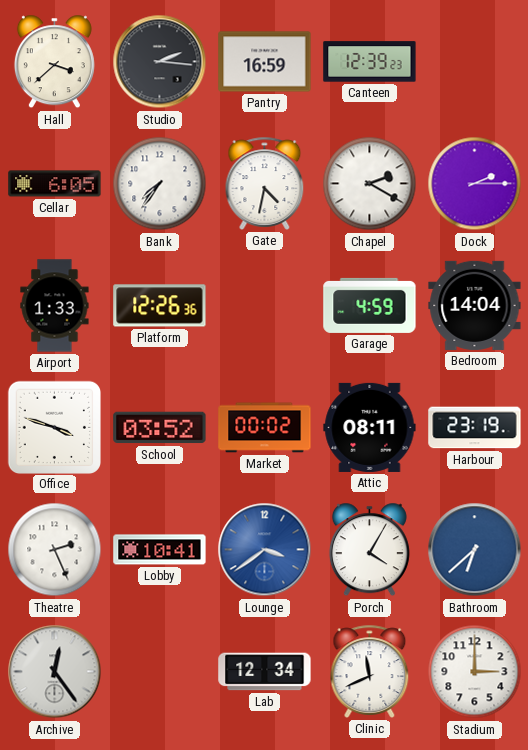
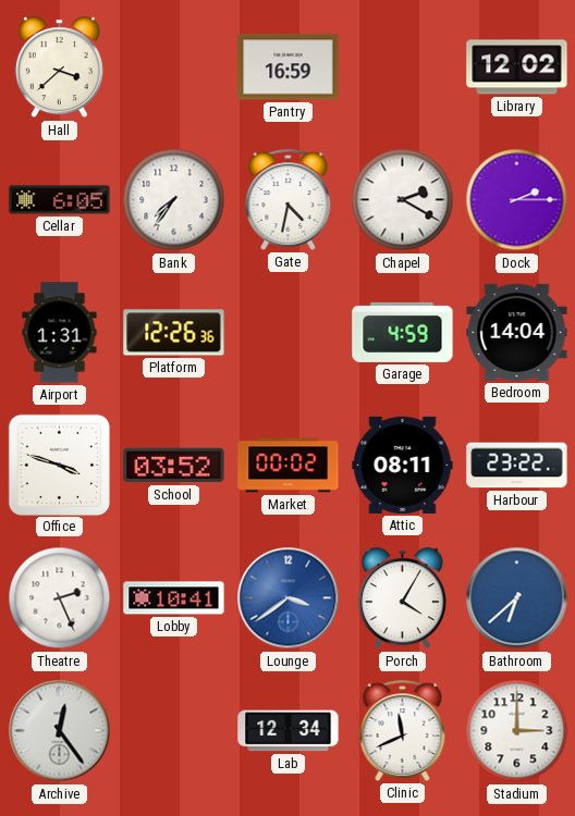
Studio: 2:16 -> none
Canteen: 12:39 -> none
Library: none -> 12:02
Airport: 1:33 -> 1:31
Harbour: 23:19 -> 23:22
